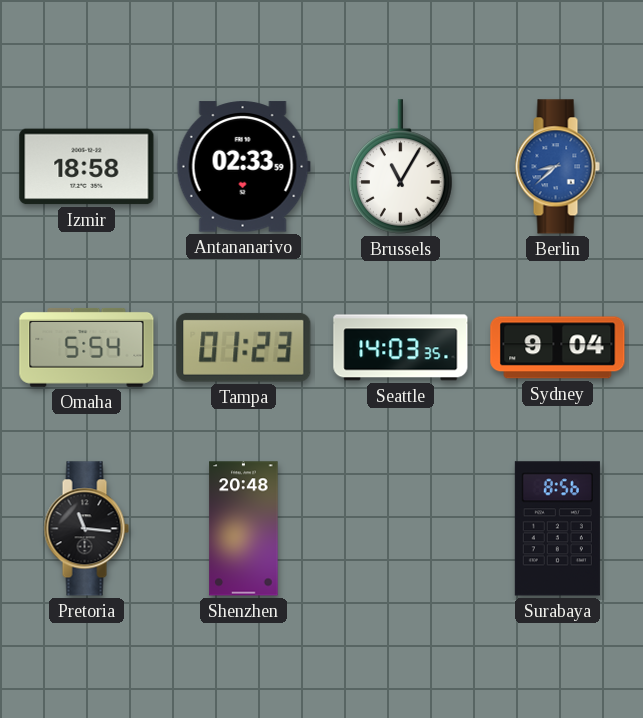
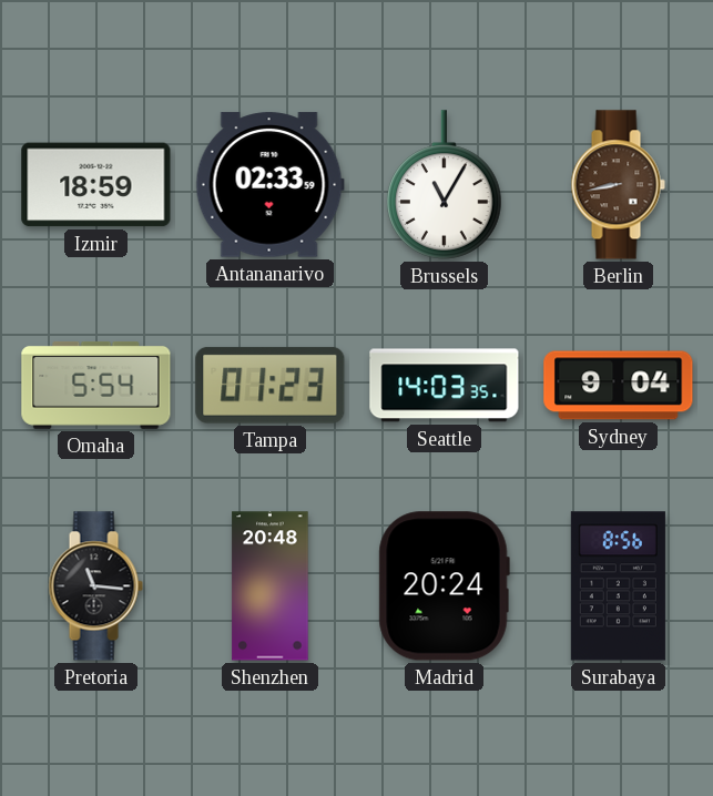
Izmir: 18:58 -> 18:59
Berlin: 8:38 -> 8:43
Berlin dial: blue -> brown
Madrid: none -> 20:24
